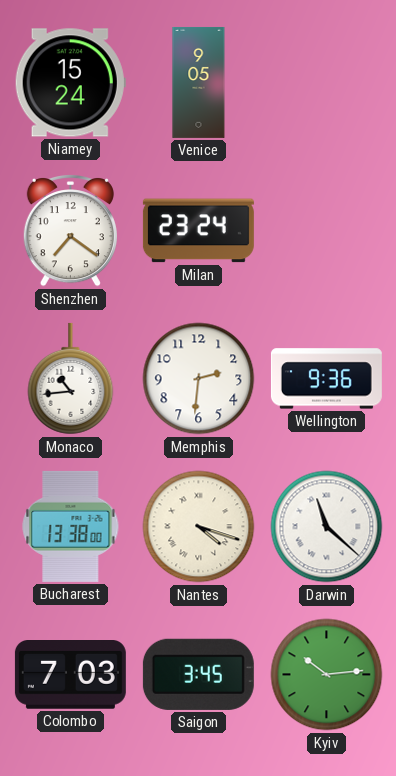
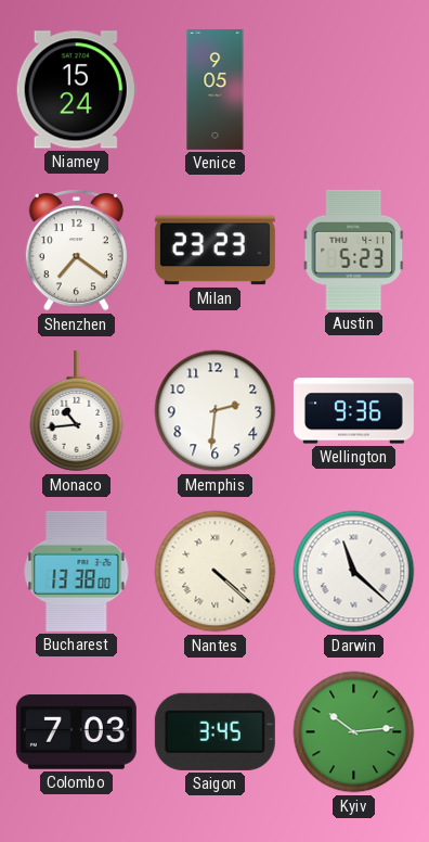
Milan: 23:24 -> 23:23
Austin: none -> 5:23
Nantes: 4:18 -> 4:22
